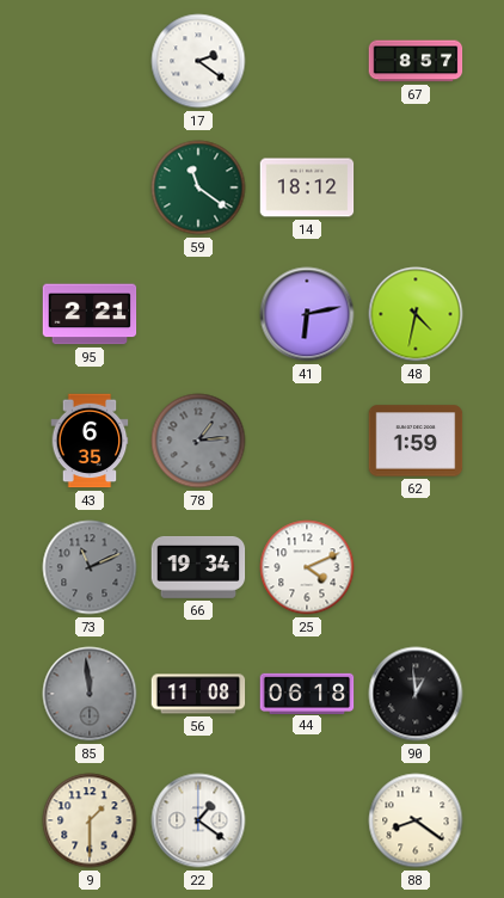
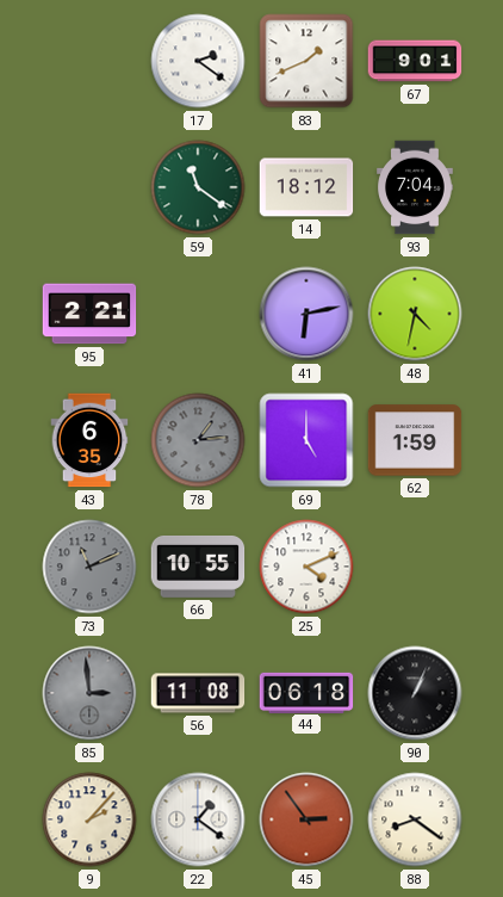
83: none -> 1:41
67: 8:57 -> 9:01
93: none -> 7:04
69: none -> 5:00
66: 19:34 -> 10:55
85: 11:59 -> 2:59
90: 12:59 -> 1:04
9: 1:30 -> 2:07
45: none -> 2:54
